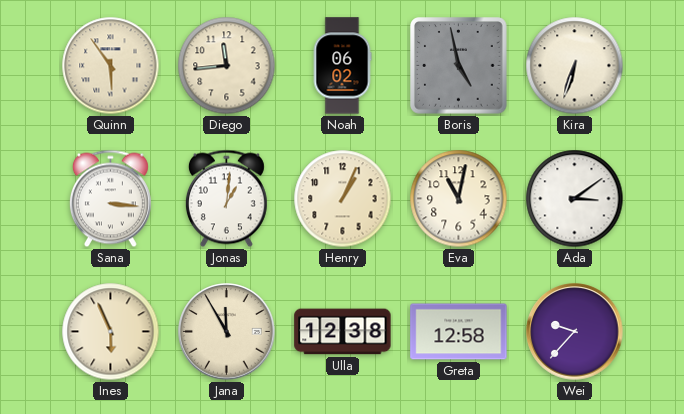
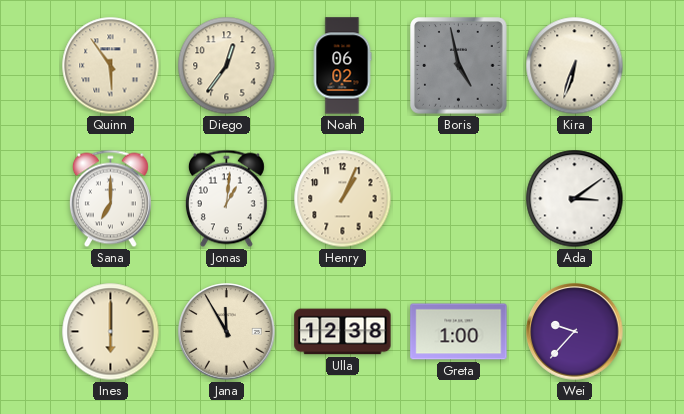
Diego: 11:44 -> 12:36
Sana: 3:16 -> 7:00
Eva: 11:02 -> none
Ines: 5:56 -> 6:00
Greta: 12:58 -> 1:00
